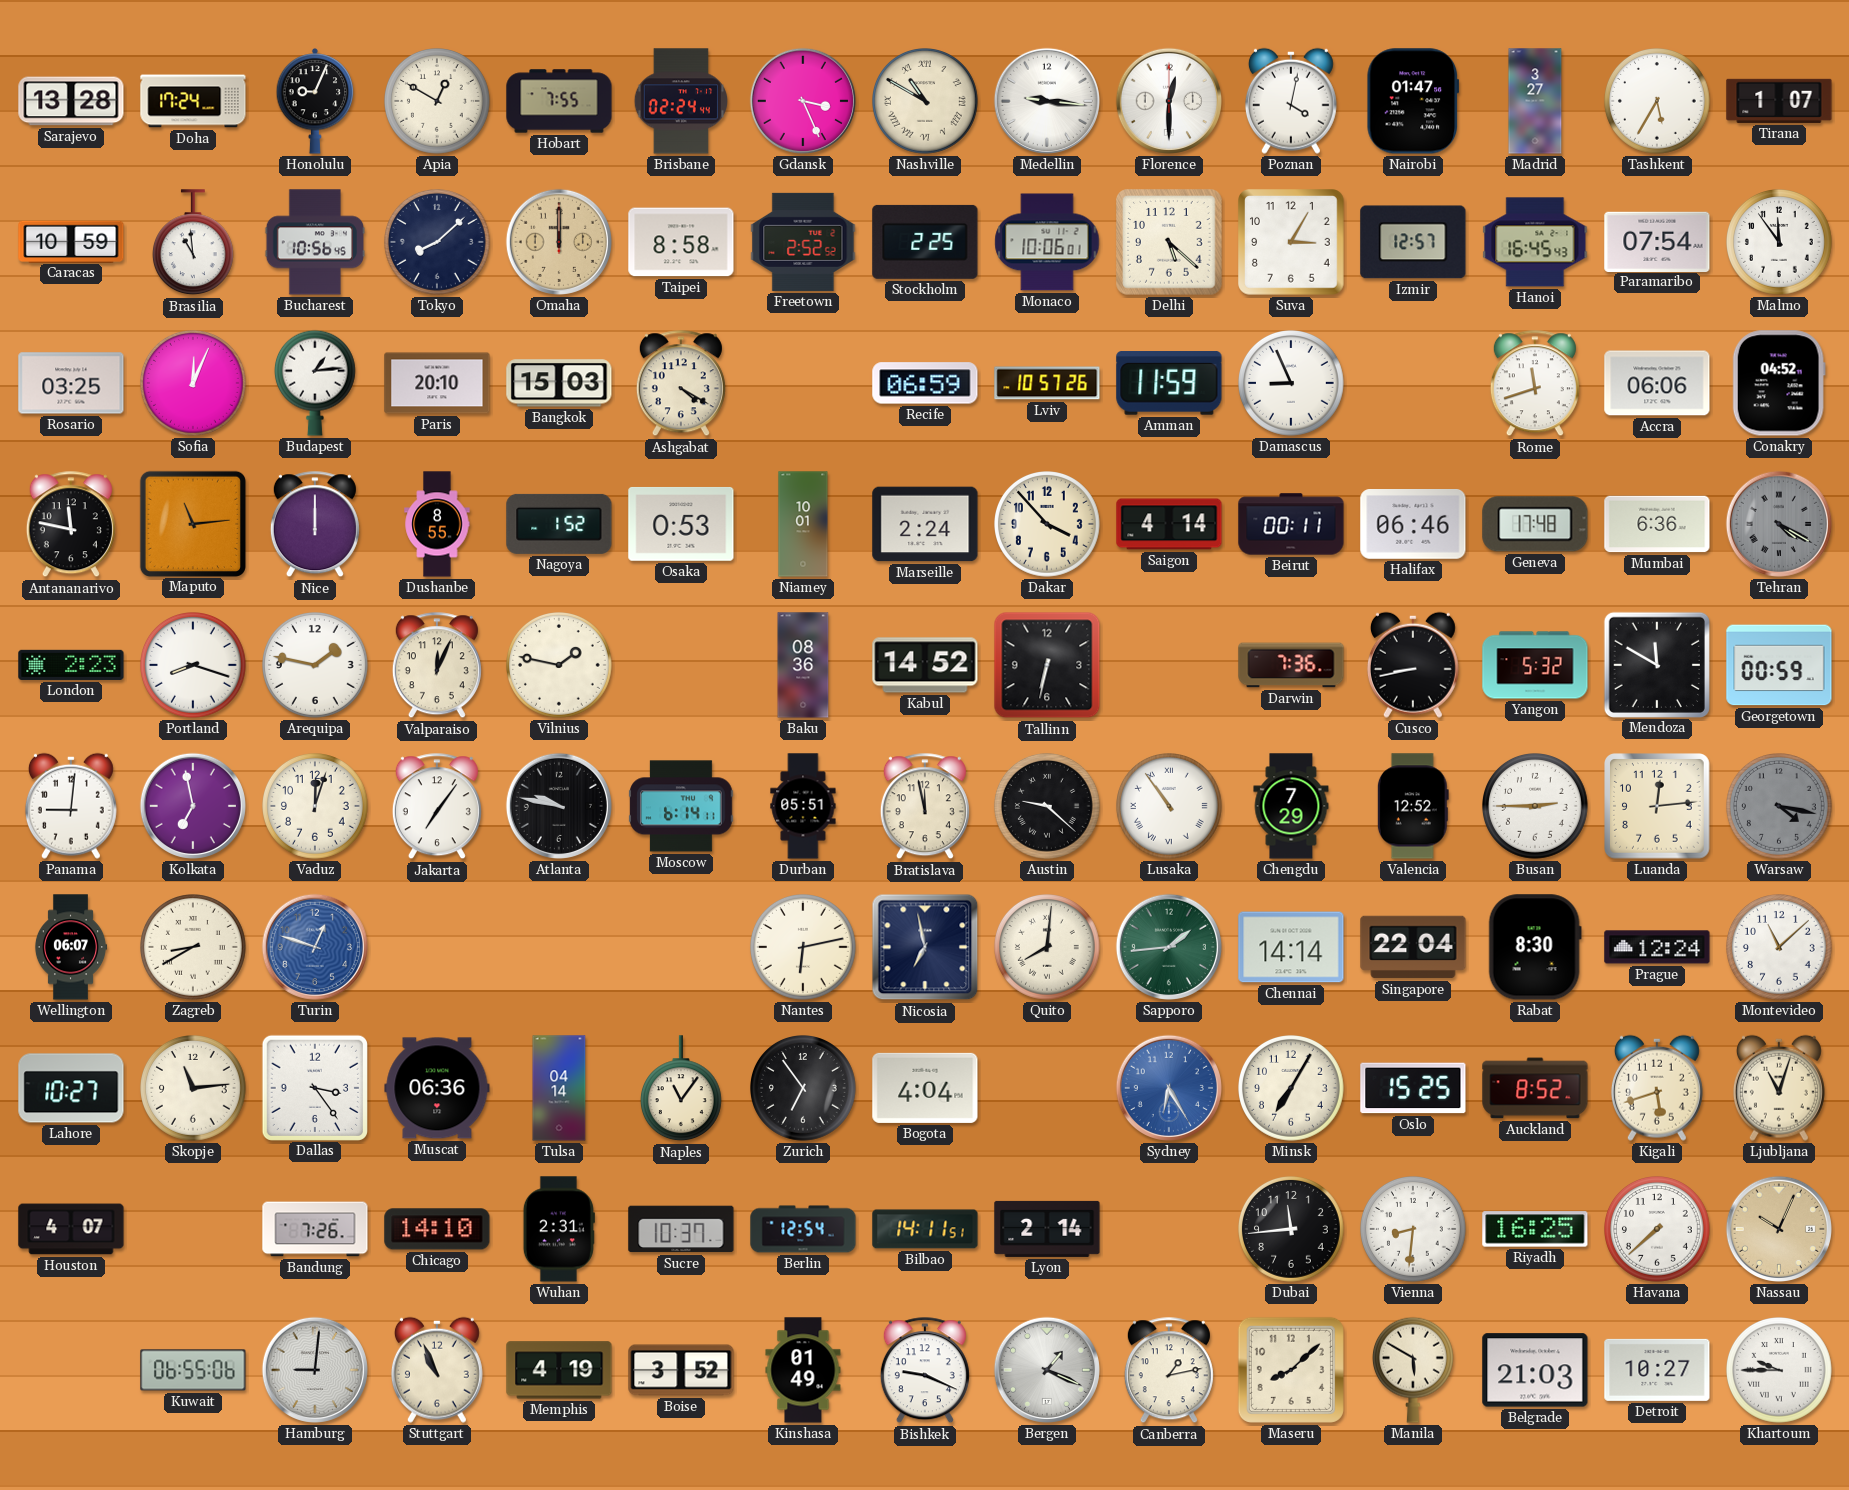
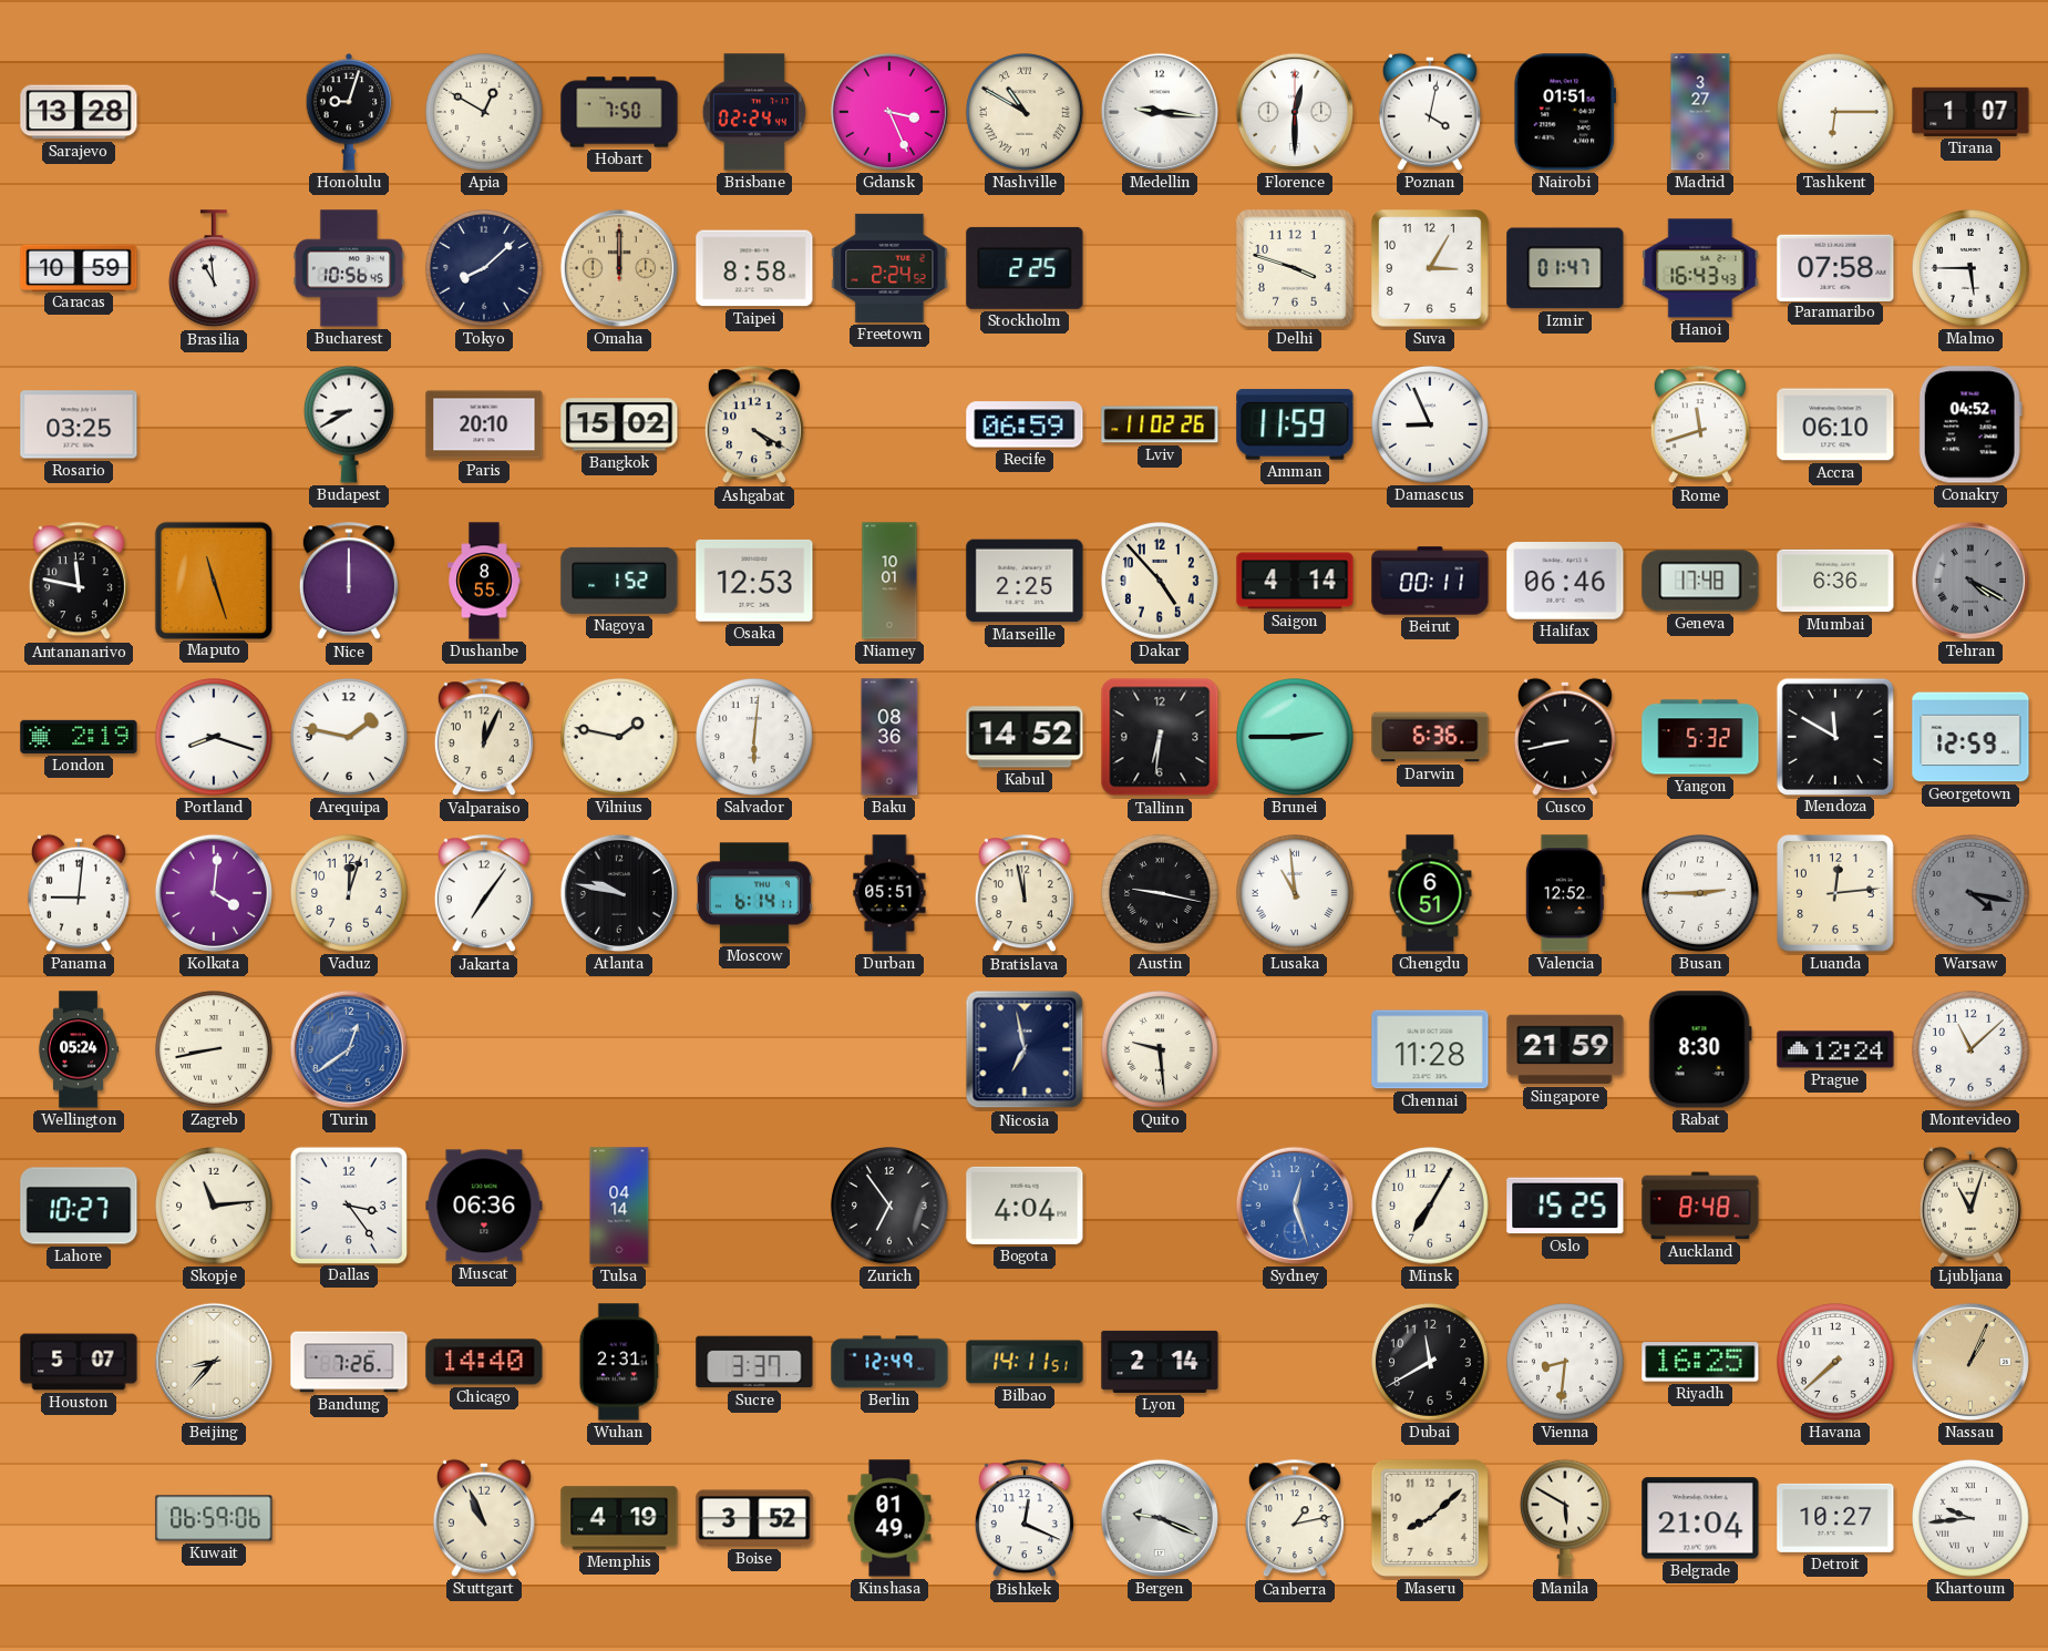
Doha: 17:24 -> none
Honolulu: 9:04 -> 9:03
Hobart: 7:55 -> 7:50
Nairobi: 01:47 -> 01:51
Tashkent: 5:35 -> 6:15
Freetown: 2:52 -> 2:24
Monaco: 10:06 -> none
Delhi: 5:22 -> 3:48
Izmir: 12:57 -> 01:47
Hanoi: 16:45 -> 16:43
Paramaribo: 07:54 -> 07:58
Malmo: 11:54 -> 5:45
Sofia: 12:04 -> none
Budapest: 1:14 -> 8:40
Bangkok: 15:03 -> 15:02
Lviv: 10:57 -> 11:02
Accra: 06:06 -> 06:10
Maputo: 11:14 -> 11:27
Osaka: 0:53 -> 12:53
Marseille: 2:24 -> 2:25
Dakar: 3:53 -> 4:53
London: 2:23 -> 2:19
Salvador: none -> 6:01
Tallinn: 6:32 -> 6:31
Brunei: none -> 2:45
Darwin: 7:36 -> 6:36
Georgetown: 00:59 -> 12:59
Kolkata: 6:58 -> 4:01
Austin: 9:22 -> 9:17
Lusaka: 10:54 -> 10:59
Chengdu: 7:29 -> 6:51
Wellington: 06:07 -> 05:24
Zagreb: 8:40 -> 8:43
Turin: 12:48 -> 12:39
Nantes: 6:13 -> none
Quito: 8:01 -> 9:29
Sapporo: 1:44 -> none
Chennai: 14:14 -> 11:28
Singapore: 22:04 -> 21:59
Naples: 11:06 -> none
Sydney: 6:25 -> 12:27
Auckland: 8:52 -> 8:48
Kigali: 5:42 -> none
Houston: 4:07 -> 5:07
Beijing: none -> 8:37
Chicago: 14:10 -> 14:40
Sucre: 10:37 -> 3:37
Berlin: 12:54 -> 12:49
Dubai: 11:44 -> 11:40
Nassau: 10:04 -> 1:04
Kuwait: 06:55 -> 06:59
Hamburg: 9:01 -> none
Bishkek: 9:19 -> 12:19
Bergen: 1:19 -> 9:19
Belgrade: 21:03 -> 21:04
Khartoum: 9:45 -> 9:44
